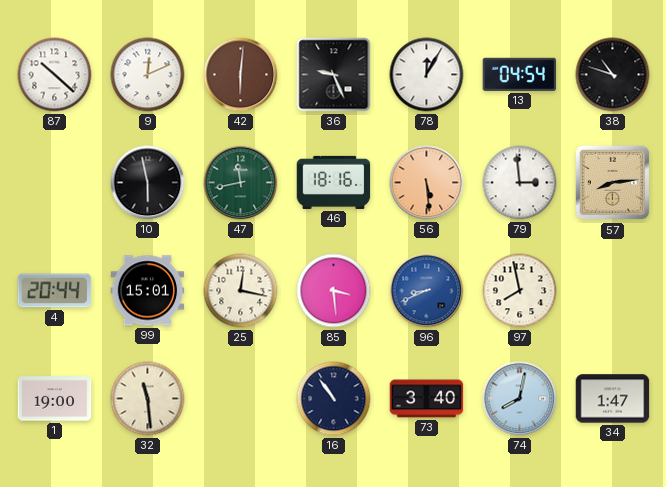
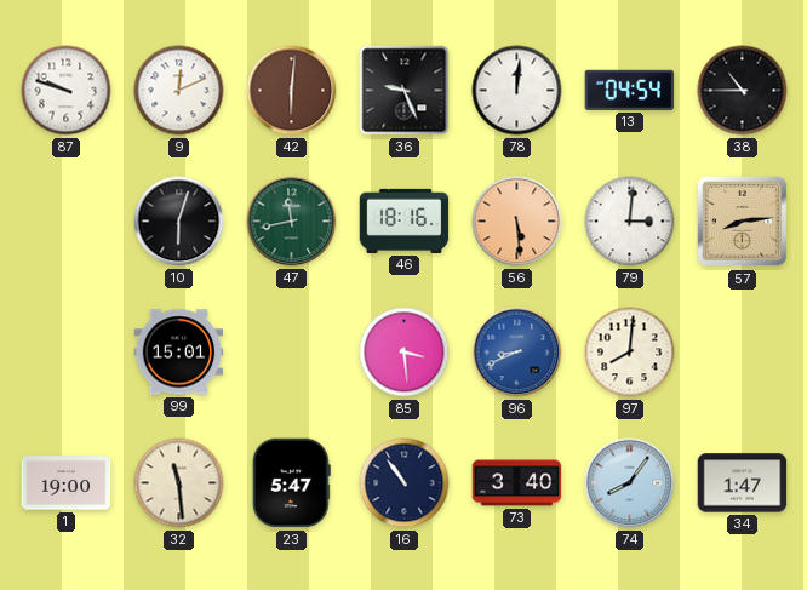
87: 10:22 -> 9:48
78: 12:05 -> 12:01
38: 10:48 -> 10:45
10: 5:58 -> 6:03
79: 2:59 -> 3:01
4: 20:44 -> none
25: 12:17 -> none
97: 7:58 -> 8:01
23: none -> 5:47
74: 8:02 -> 8:06
